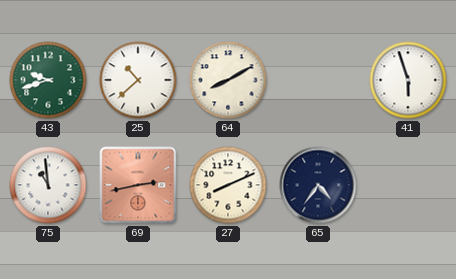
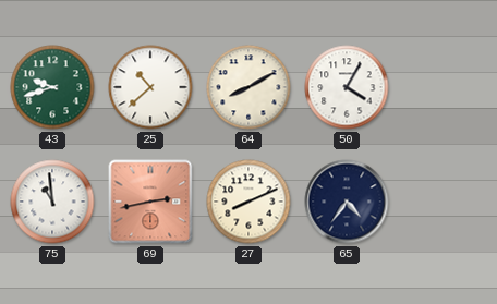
50: none -> 4:05
41: 5:57 -> none
